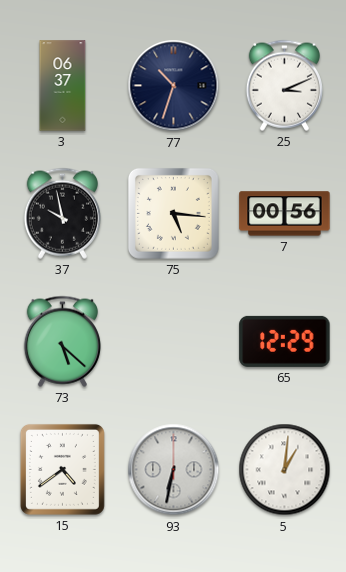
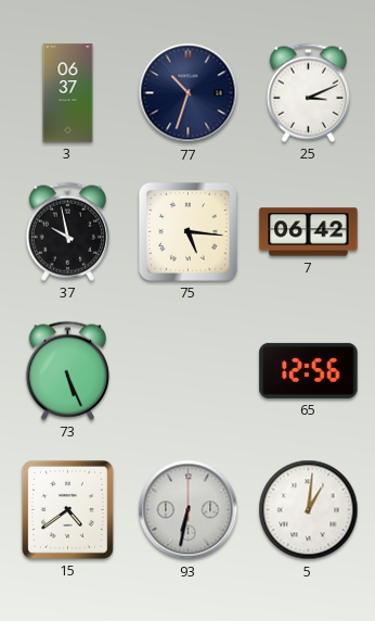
7: 00:56 -> 06:42
73: 5:22 -> 5:26
65: 12:29 -> 12:56
